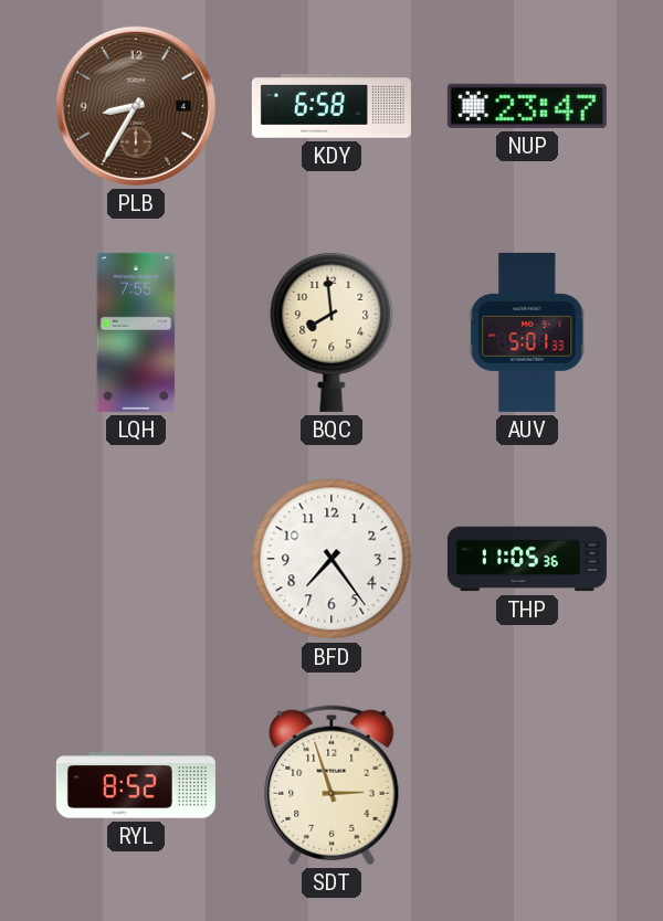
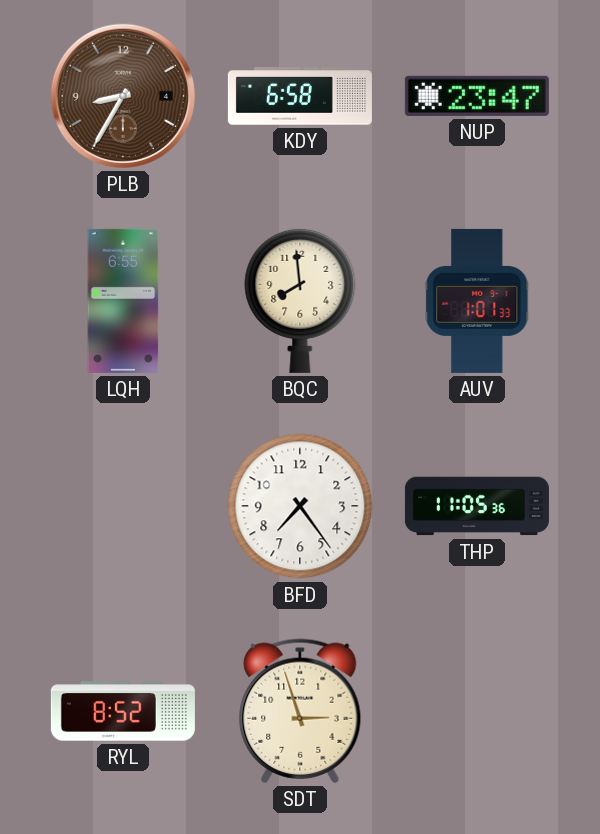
LQH: 7:55 -> 6:55
AUV: 5:01 -> 1:01
